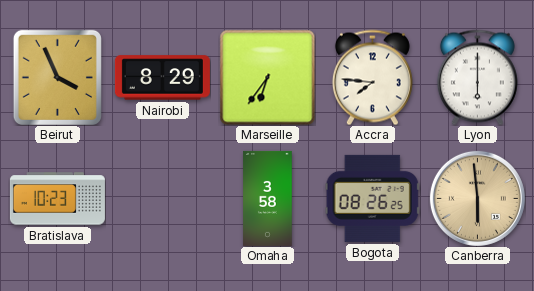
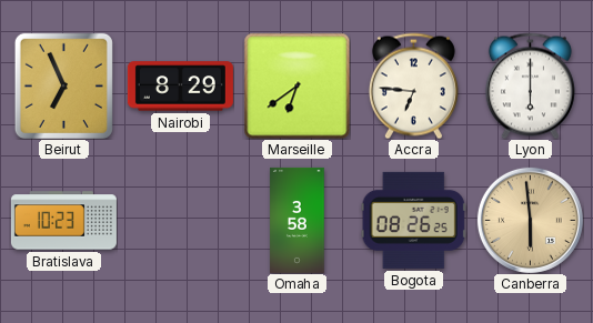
Beirut: 3:56 -> 6:56
Marseille: 6:36 -> 6:39
Accra: 7:46 -> 6:46
